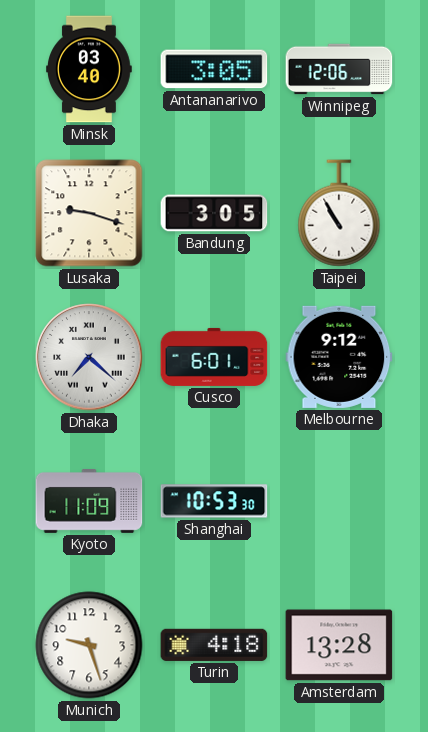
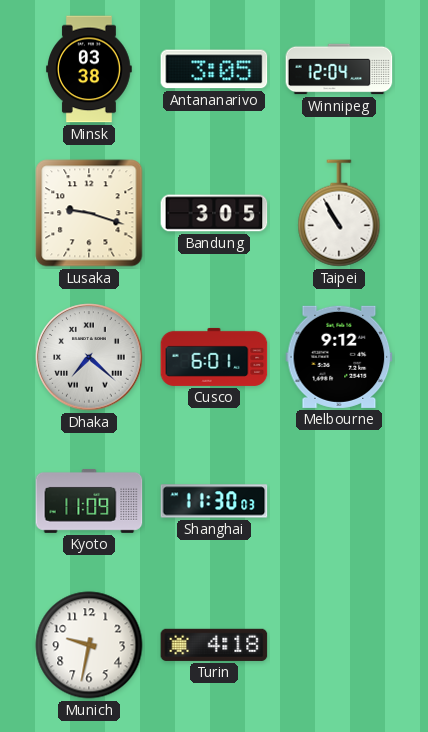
Minsk: 03:40 -> 03:38
Winnipeg: 12:06 -> 12:04
Shanghai: 10:53 -> 11:30
Munich: 9:27 -> 9:32
Amsterdam: 13:28 -> none
